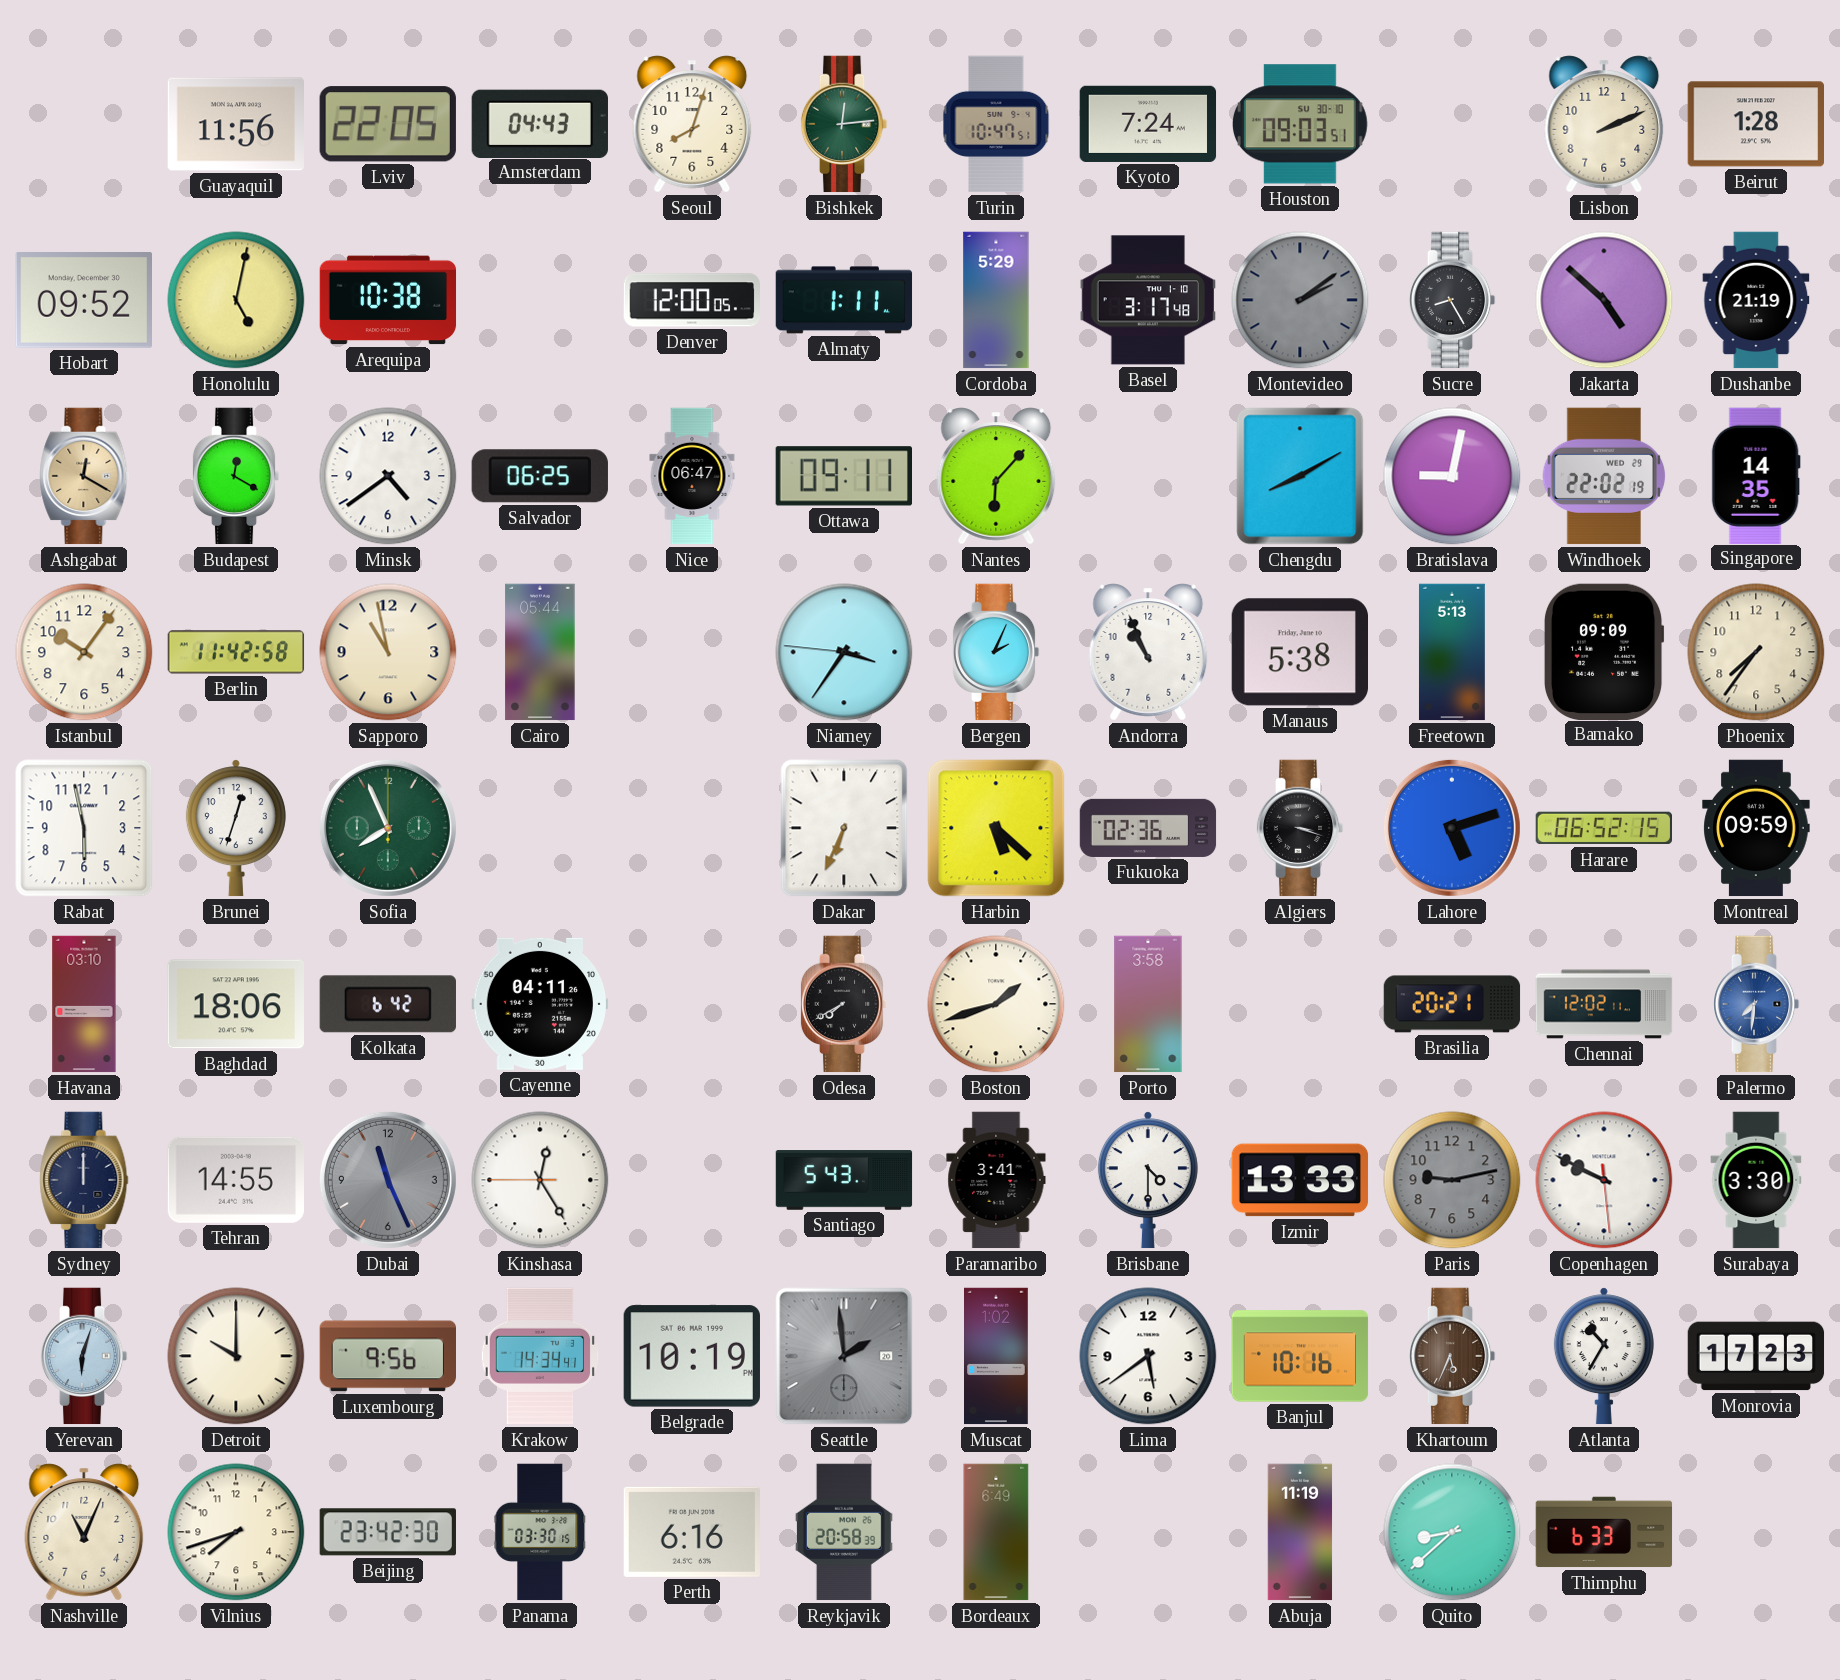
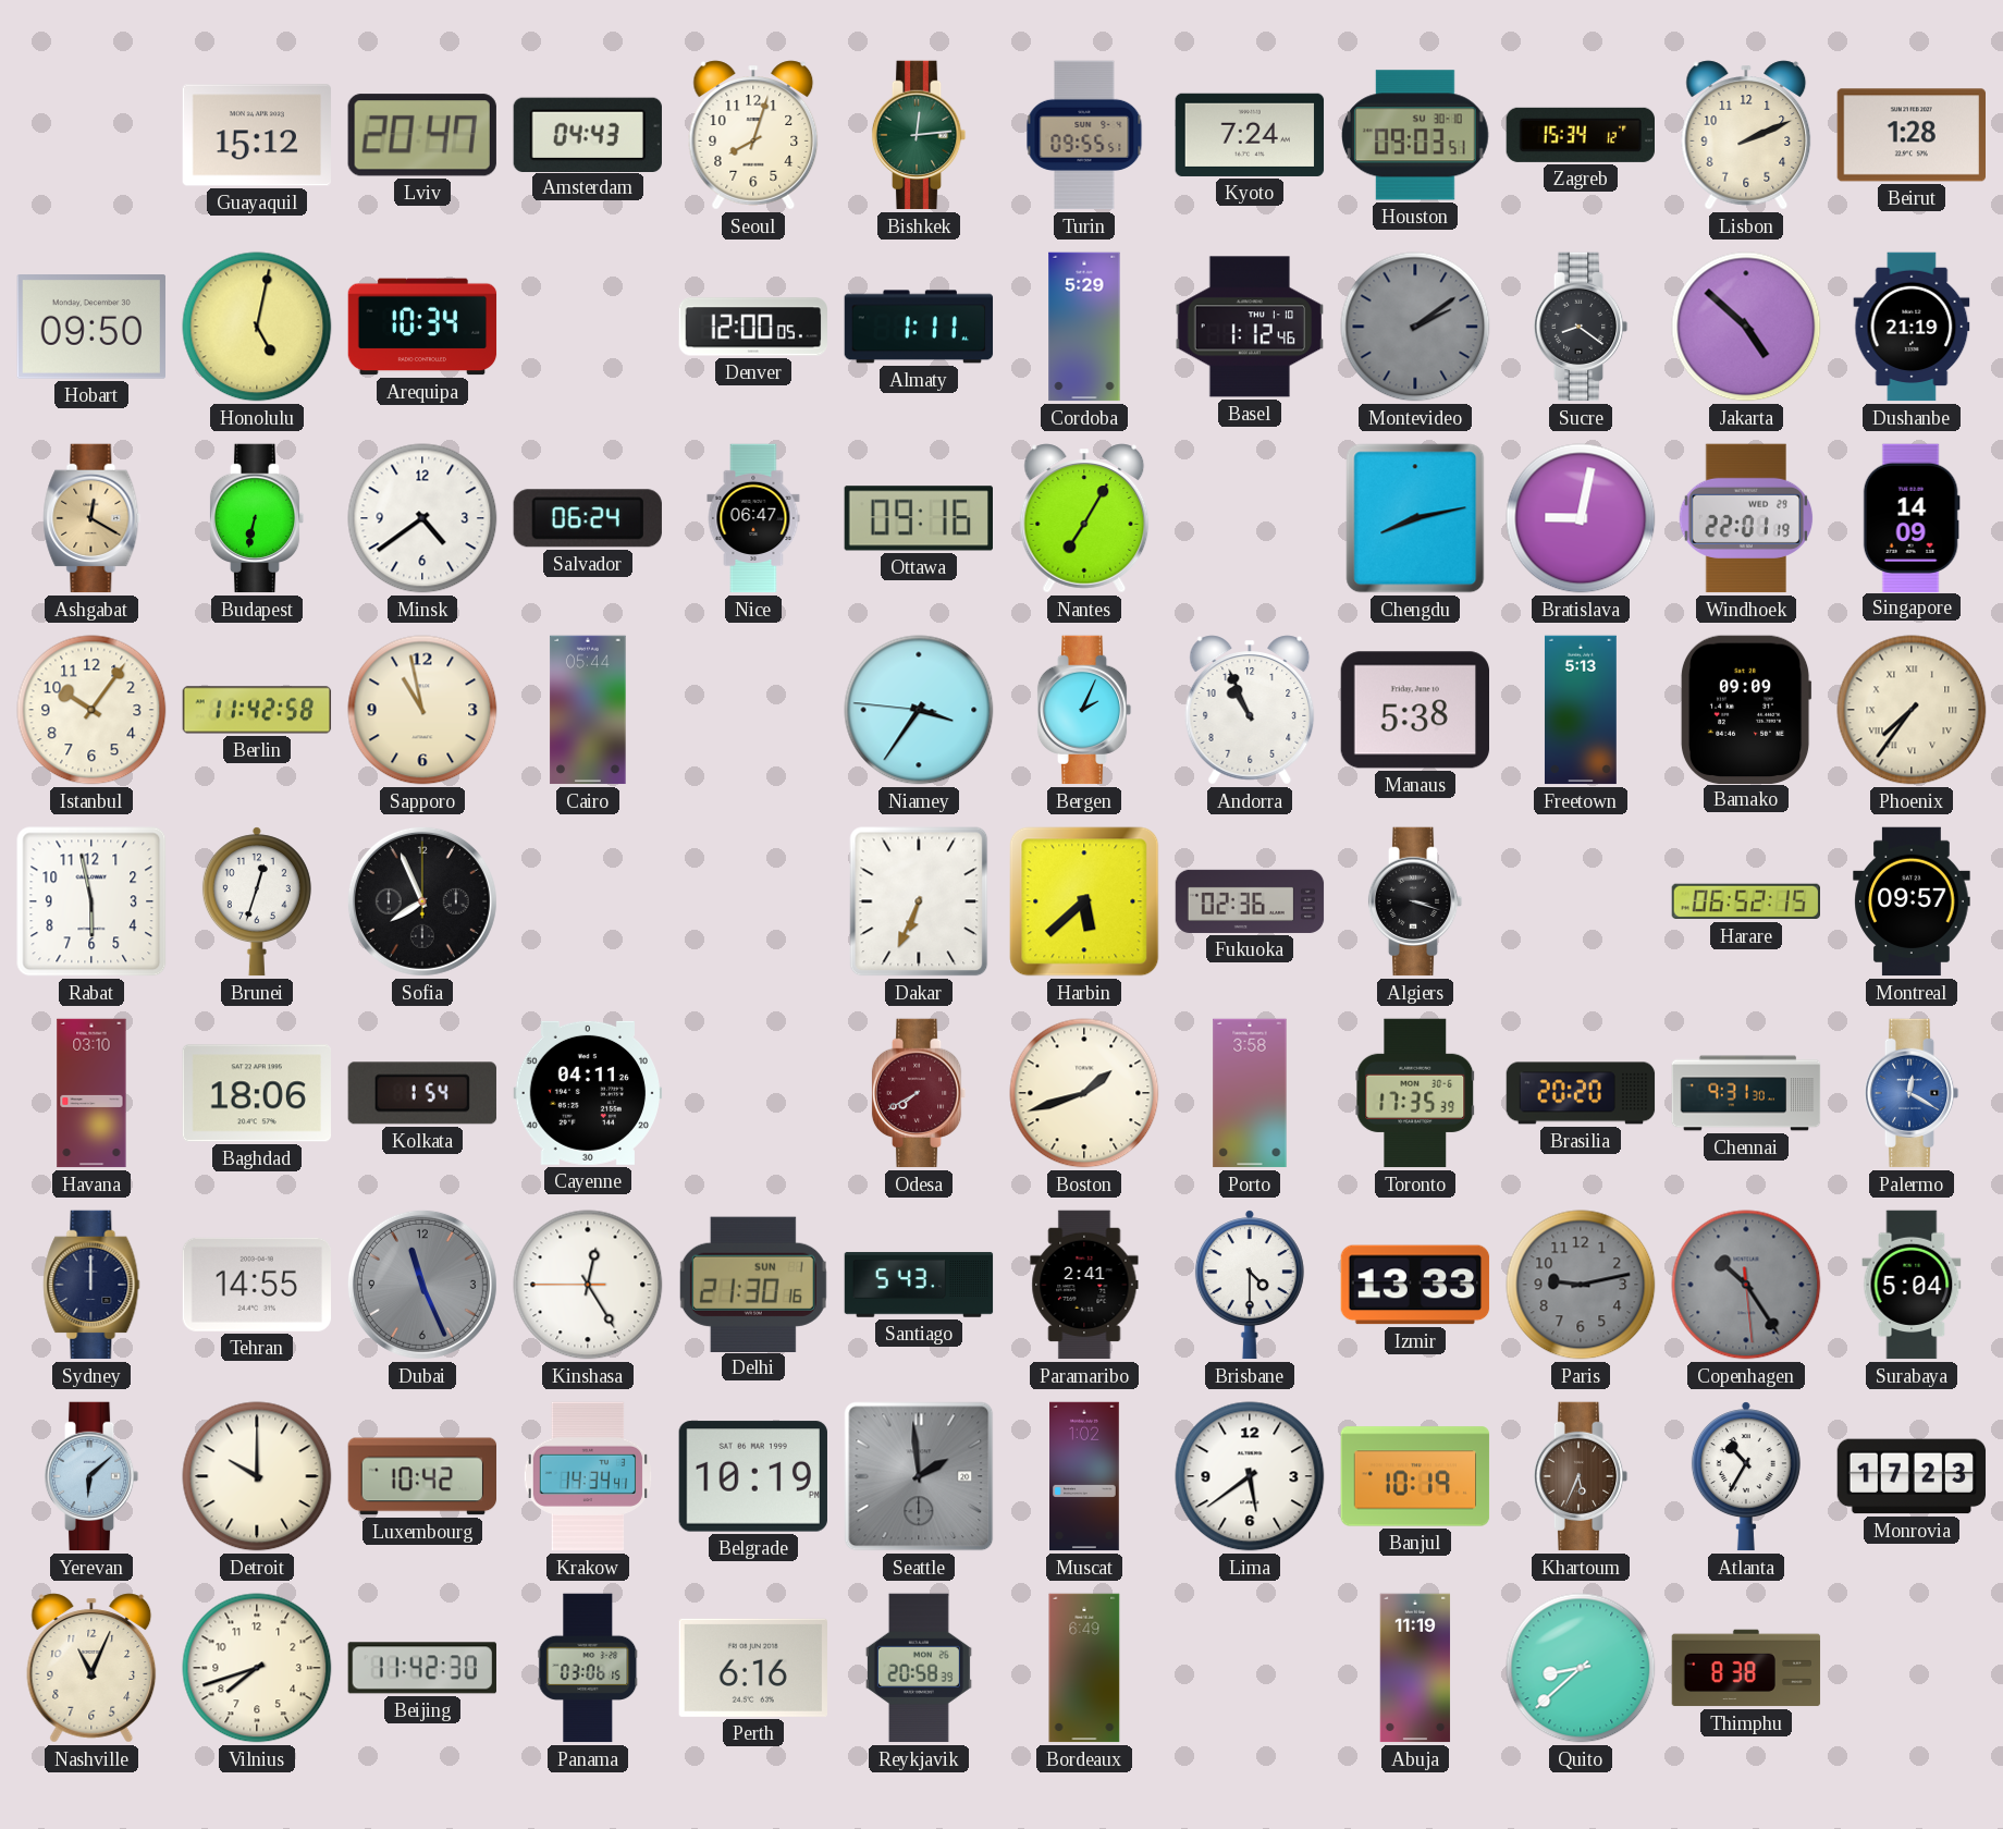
Guayaquil: 11:56 -> 15:12
Lviv: 22:05 -> 20:47
Turin: 10:47 -> 09:55
Zagreb: none -> 15:34
Hobart: 09:52 -> 09:50
Arequipa: 10:38 -> 10:34
Basel: 3:17 -> 1:12
Sucre: 8:25 -> 8:21
Budapest: 12:20 -> 6:32
Salvador: 06:25 -> 06:24
Ottawa: 09:11 -> 09:16
Nantes: 6:07 -> 7:05
Chengdu: 8:10 -> 8:13
Windhoek: 22:02 -> 22:01
Singapore: 14:35 -> 14:09
Phoenix numerals: Arabic -> Roman
Sofia dial: green -> black
Harbin: 5:22 -> 5:38
Lahore: 5:12 -> none
Montreal: 09:59 -> 09:57
Kolkata: 6:42 -> 1:54
Odesa dial: black -> burgundy
Toronto: none -> 17:35
Brasilia: 20:21 -> 20:20
Chennai: 12:02 -> 9:31
Palermo: 7:31 -> 12:20
Delhi: none -> 21:30
Paramaribo: 3:41 -> 2:41
Copenhagen: 9:49 -> 10:24
Copenhagen dial: white -> grey
Surabaya: 3:30 -> 5:04
Yerevan: 6:03 -> 6:08
Luxembourg: 9:56 -> 10:42
Banjul: 10:16 -> 10:19
Beijing: 23:42 -> 11:42
Panama: 03:30 -> 03:06
Thimphu: 6:33 -> 8:38
